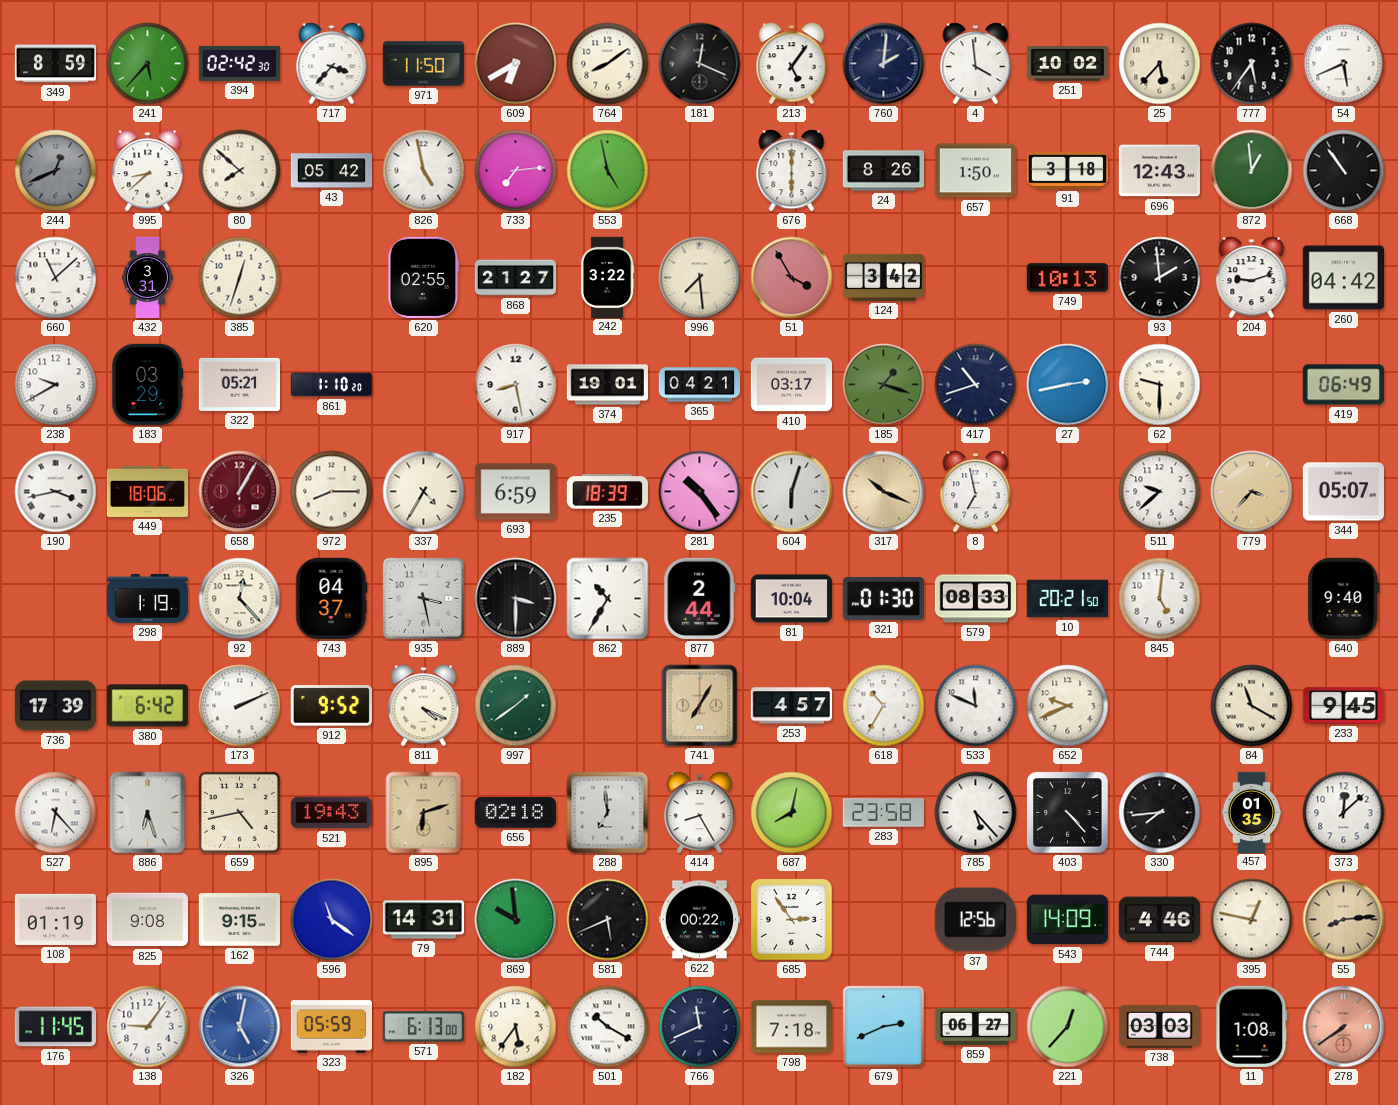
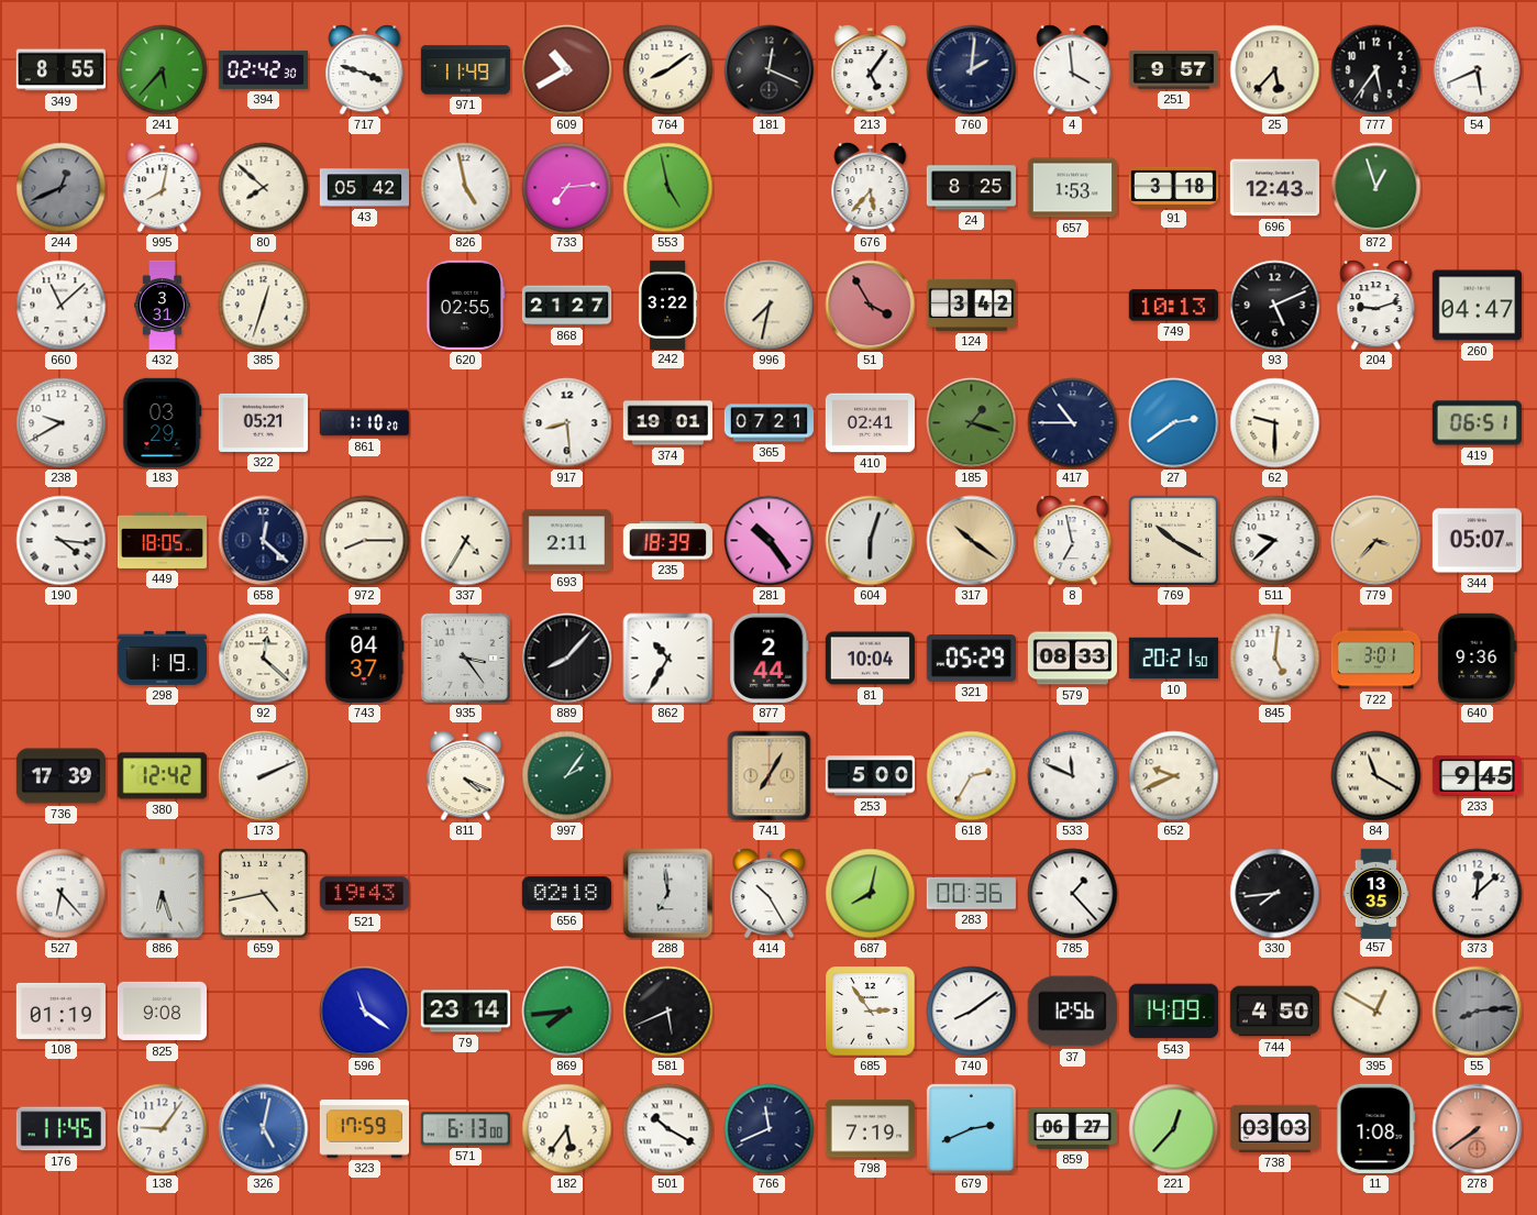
349: 8:59 -> 8:55
717: 3:37 -> 3:48
971: 11:50 -> 11:49
609: 6:40 -> 10:40
251: 10:02 -> 9:57
995: 8:38 -> 8:02
676: 6:00 -> 5:37
24: 8:26 -> 8:25
657: 1:50 -> 1:53
872: 12:59 -> 12:57
668: 10:54 -> none
996: 7:29 -> 7:32
93: 1:59 -> 5:11
260: 04:42 -> 04:47
917: 8:28 -> 8:29
365: 04:21 -> 07:21
410: 03:17 -> 02:41
417: 10:42 -> 10:45
27: 2:43 -> 2:39
419: 06:49 -> 06:51
190: 3:43 -> 4:16
449: 18:06 -> 18:05
658: 1:05 -> 12:22
658 dial: burgundy -> navy
693: 6:59 -> 2:11
317: 10:19 -> 10:21
769: none -> 10:20
92: 12:23 -> 12:22
935: 3:28 -> 3:24
889: 3:30 -> 8:07
321: 01:30 -> 05:29
722: none -> 3:01
640: 9:40 -> 9:36
380: 6:42 -> 12:42
912: 9:52 -> none
997: 1:39 -> 2:06
253: 4:57 -> 5:00
618: 10:35 -> 2:35
895: 6:12 -> none
414: 8:25 -> 10:25
283: 23:58 -> 00:36
785: 5:23 -> 1:23
403: 4:23 -> none
457: 01:35 -> 13:35
162: 9:15 -> none
79: 14:31 -> 23:14
869: 9:59 -> 7:44
622: 00:22 -> none
740: none -> 8:09
744: 4:46 -> 4:50
395: 12:47 -> 12:50
55 dial: champagne -> grey
323: 05:59 -> 17:59
798: 7:18 -> 7:19
